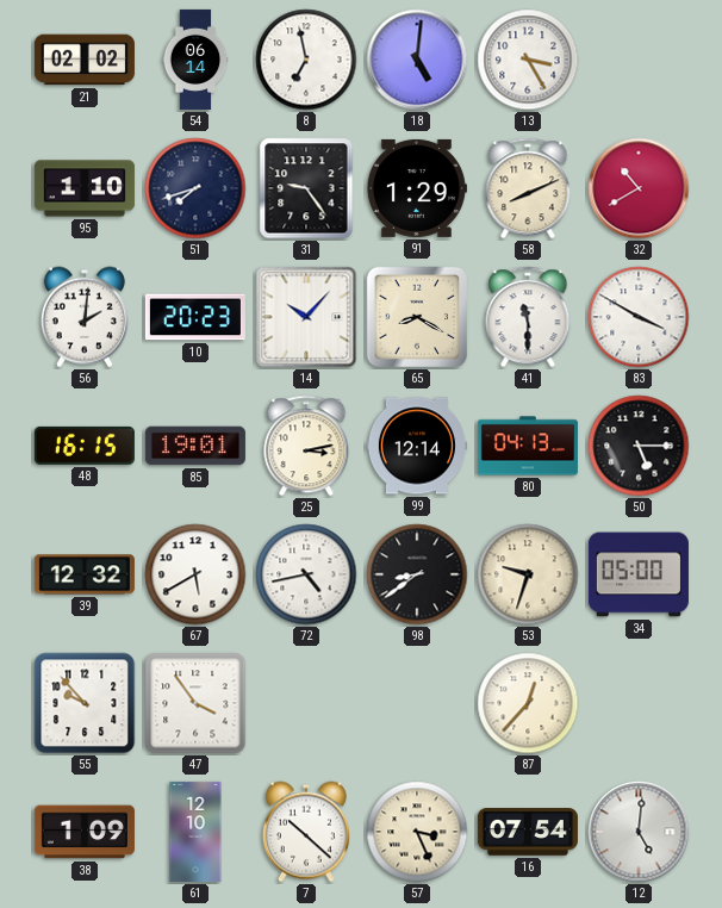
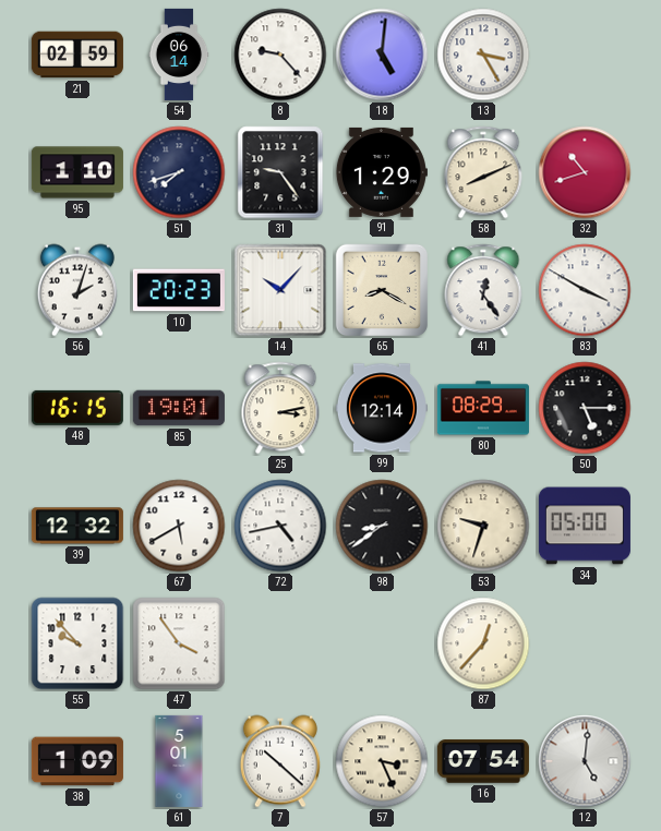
21: 02:02 -> 02:59
8: 6:58 -> 9:23
32: 10:40 -> 10:42
56: 2:01 -> 2:03
41: 11:30 -> 12:24
80: 04:13 -> 08:29
61: 12:10 -> 5:01
